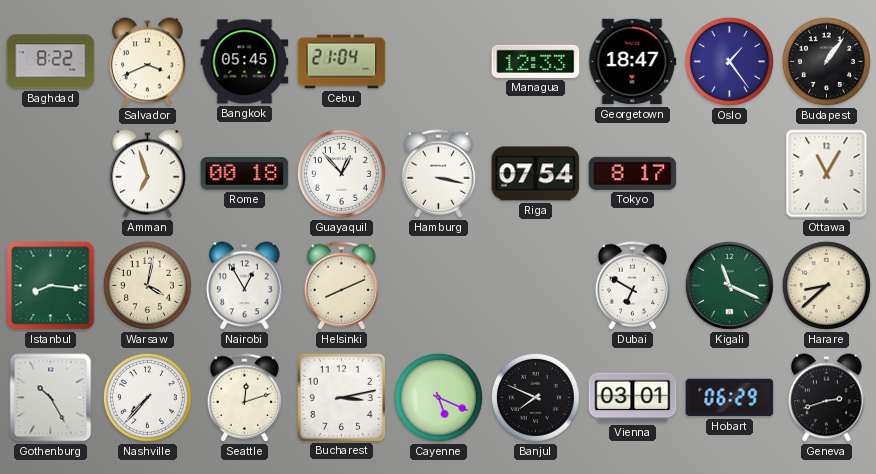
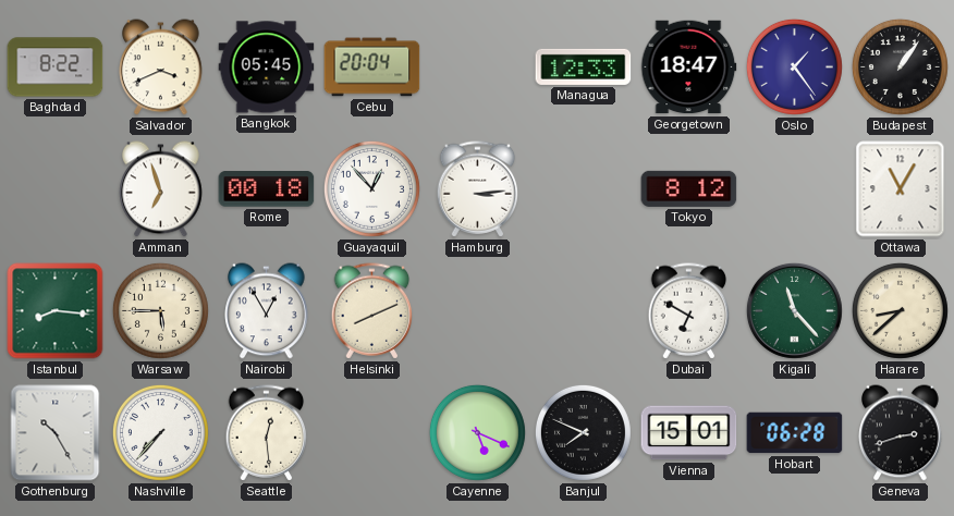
Cebu: 21:04 -> 20:04
Hamburg: 3:17 -> 3:14
Riga: 07:54 -> none
Tokyo: 8:17 -> 8:12
Warsaw: 4:02 -> 5:45
Kigali: 11:19 -> 11:23
Seattle: 12:12 -> 12:29
Bucharest: 3:13 -> none
Vienna: 03:01 -> 15:01
Hobart: 06:29 -> 06:28
